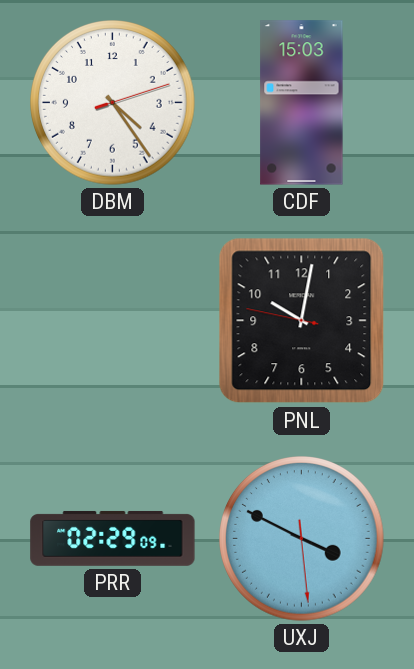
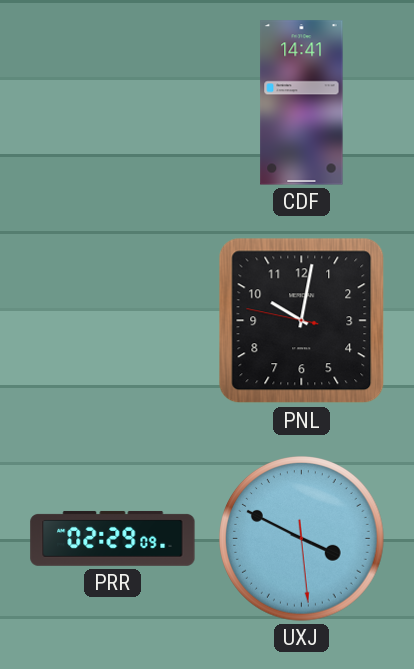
DBM: 4:24 -> none
CDF: 15:03 -> 14:41
